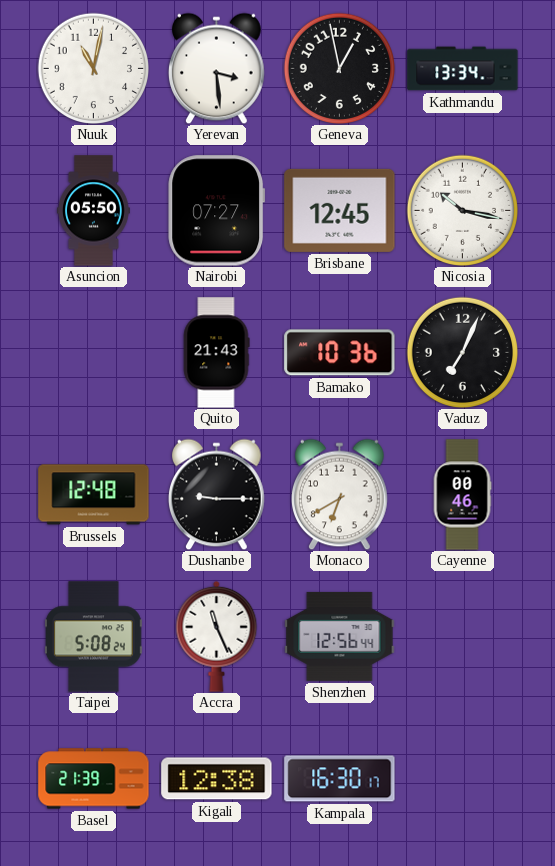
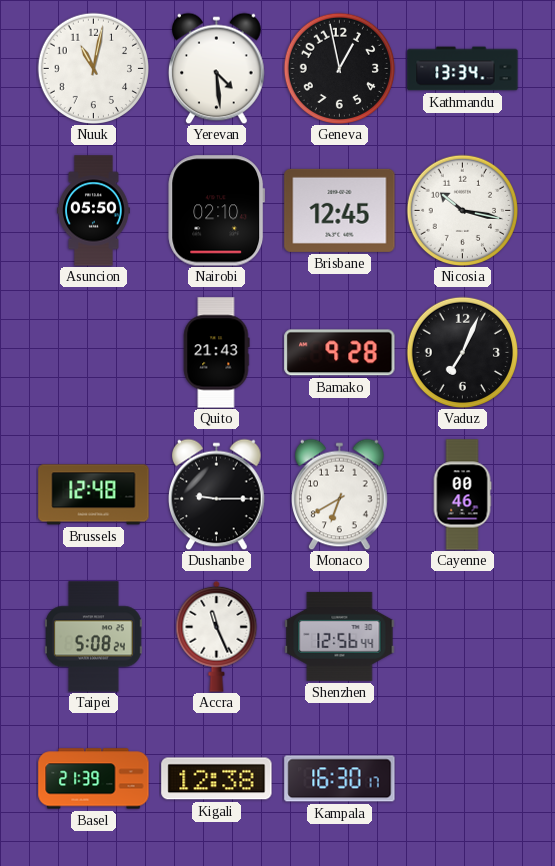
Yerevan: 3:29 -> 4:29
Nairobi: 07:27 -> 02:10
Bamako: 10:36 -> 9:28
